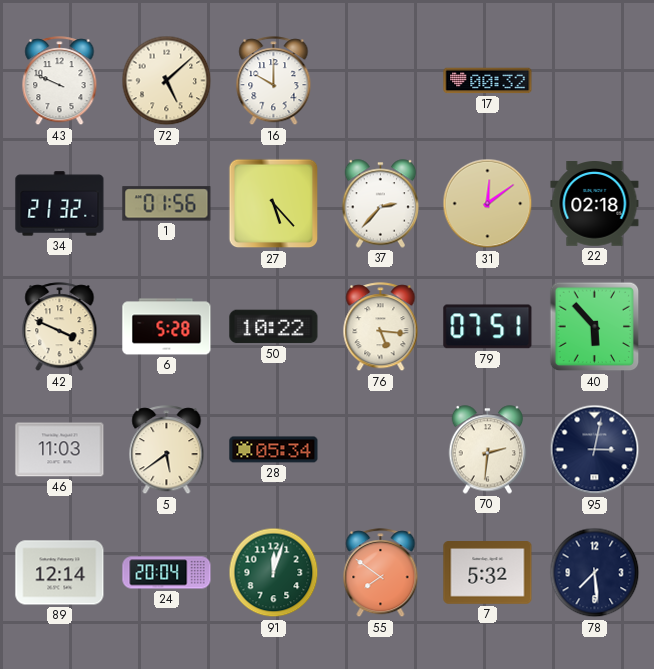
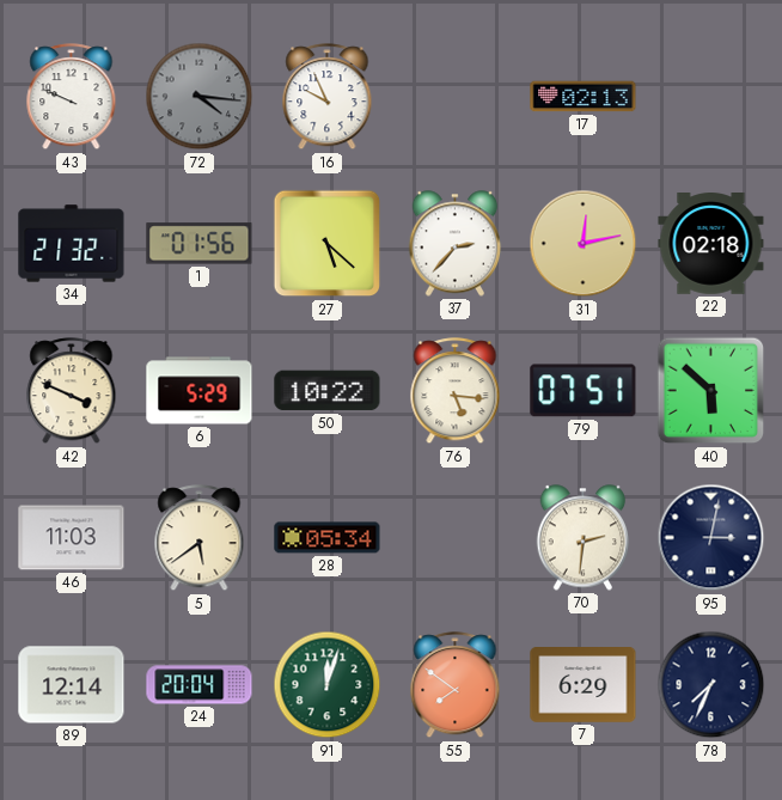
72: 5:08 -> 4:16
72 dial: cream -> grey
16: 10:00 -> 9:56
17: 00:32 -> 02:13
27: 5:23 -> 5:22
31: 12:09 -> 12:13
6: 5:28 -> 5:29
40: 5:53 -> 5:52
7: 5:32 -> 6:29
78: 7:29 -> 7:34
